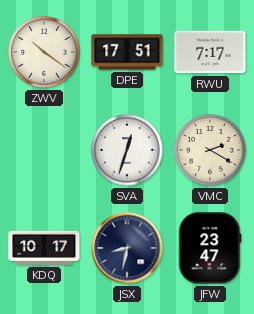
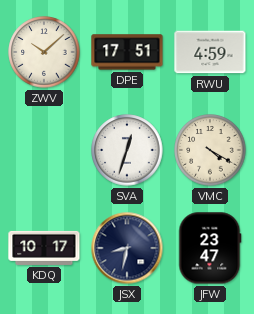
ZWV: 10:21 -> 10:08
RWU: 7:17 -> 4:59
VMC: 2:20 -> 4:20
